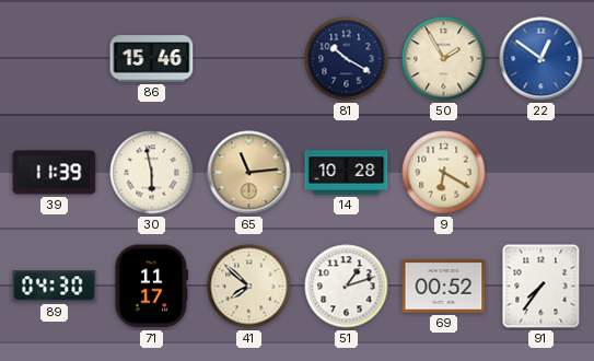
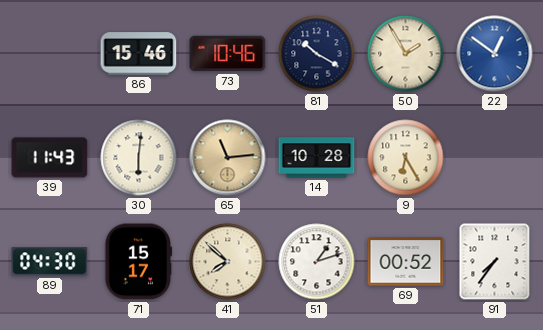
73: none -> 10:46
39: 11:39 -> 11:43
30: 5:58 -> 6:01
9: 6:20 -> 6:25
71: 11:17 -> 15:17
